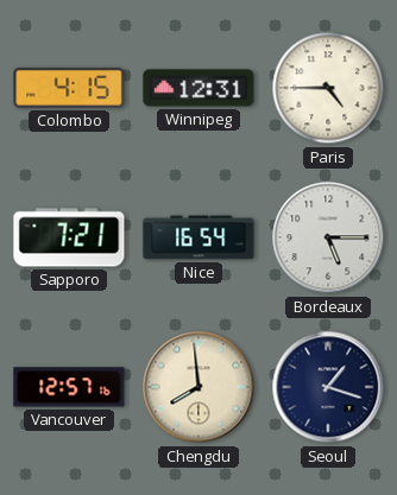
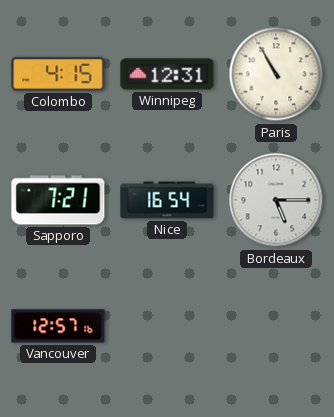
Paris: 4:45 -> 10:55
Chengdu: 7:59 -> none
Seoul: 1:18 -> none
